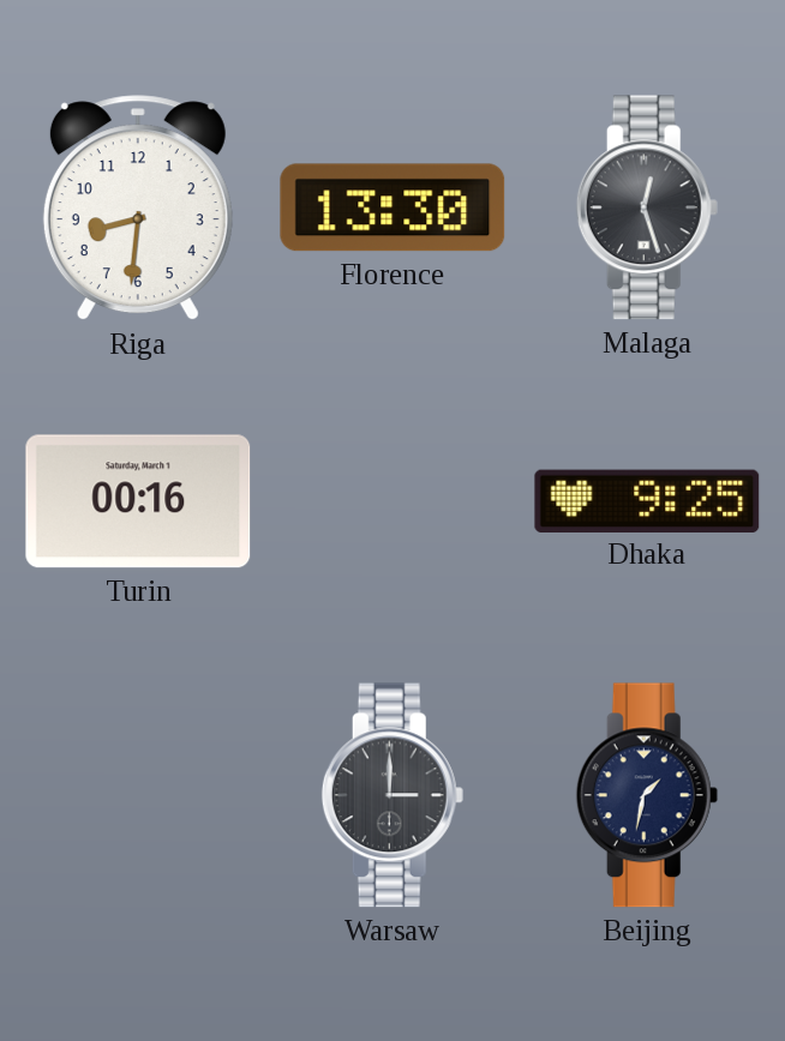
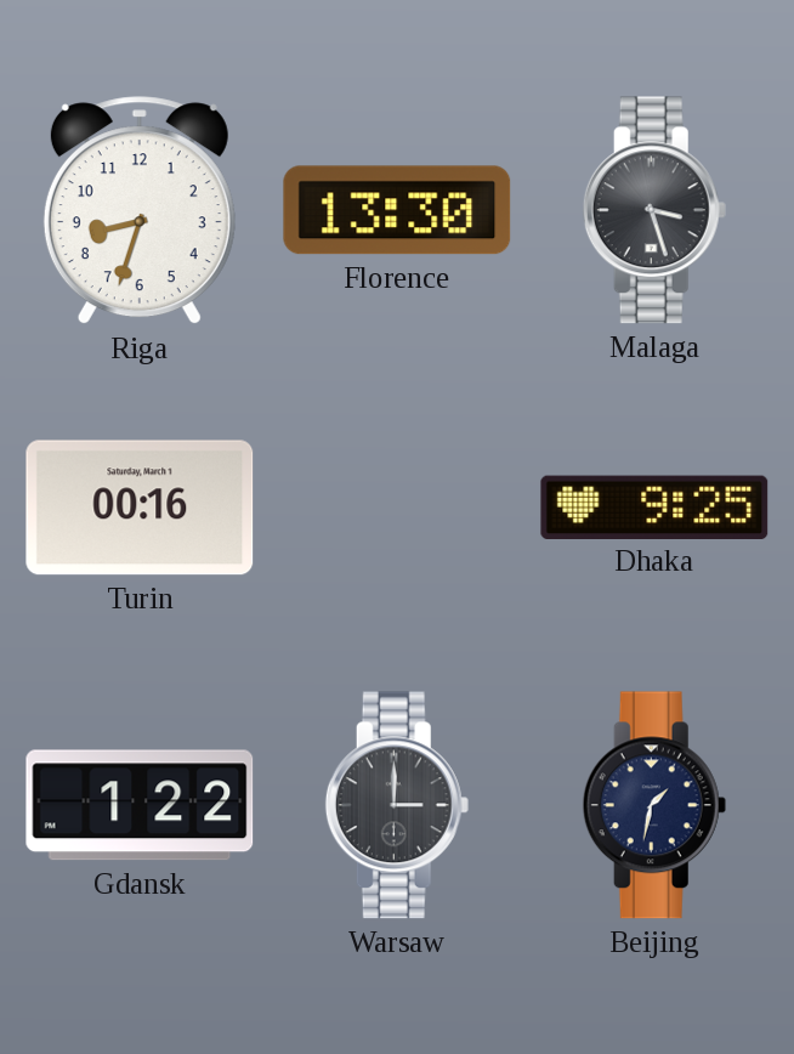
Riga: 8:31 -> 8:33
Malaga: 12:27 -> 3:27
Gdansk: none -> 1:22
